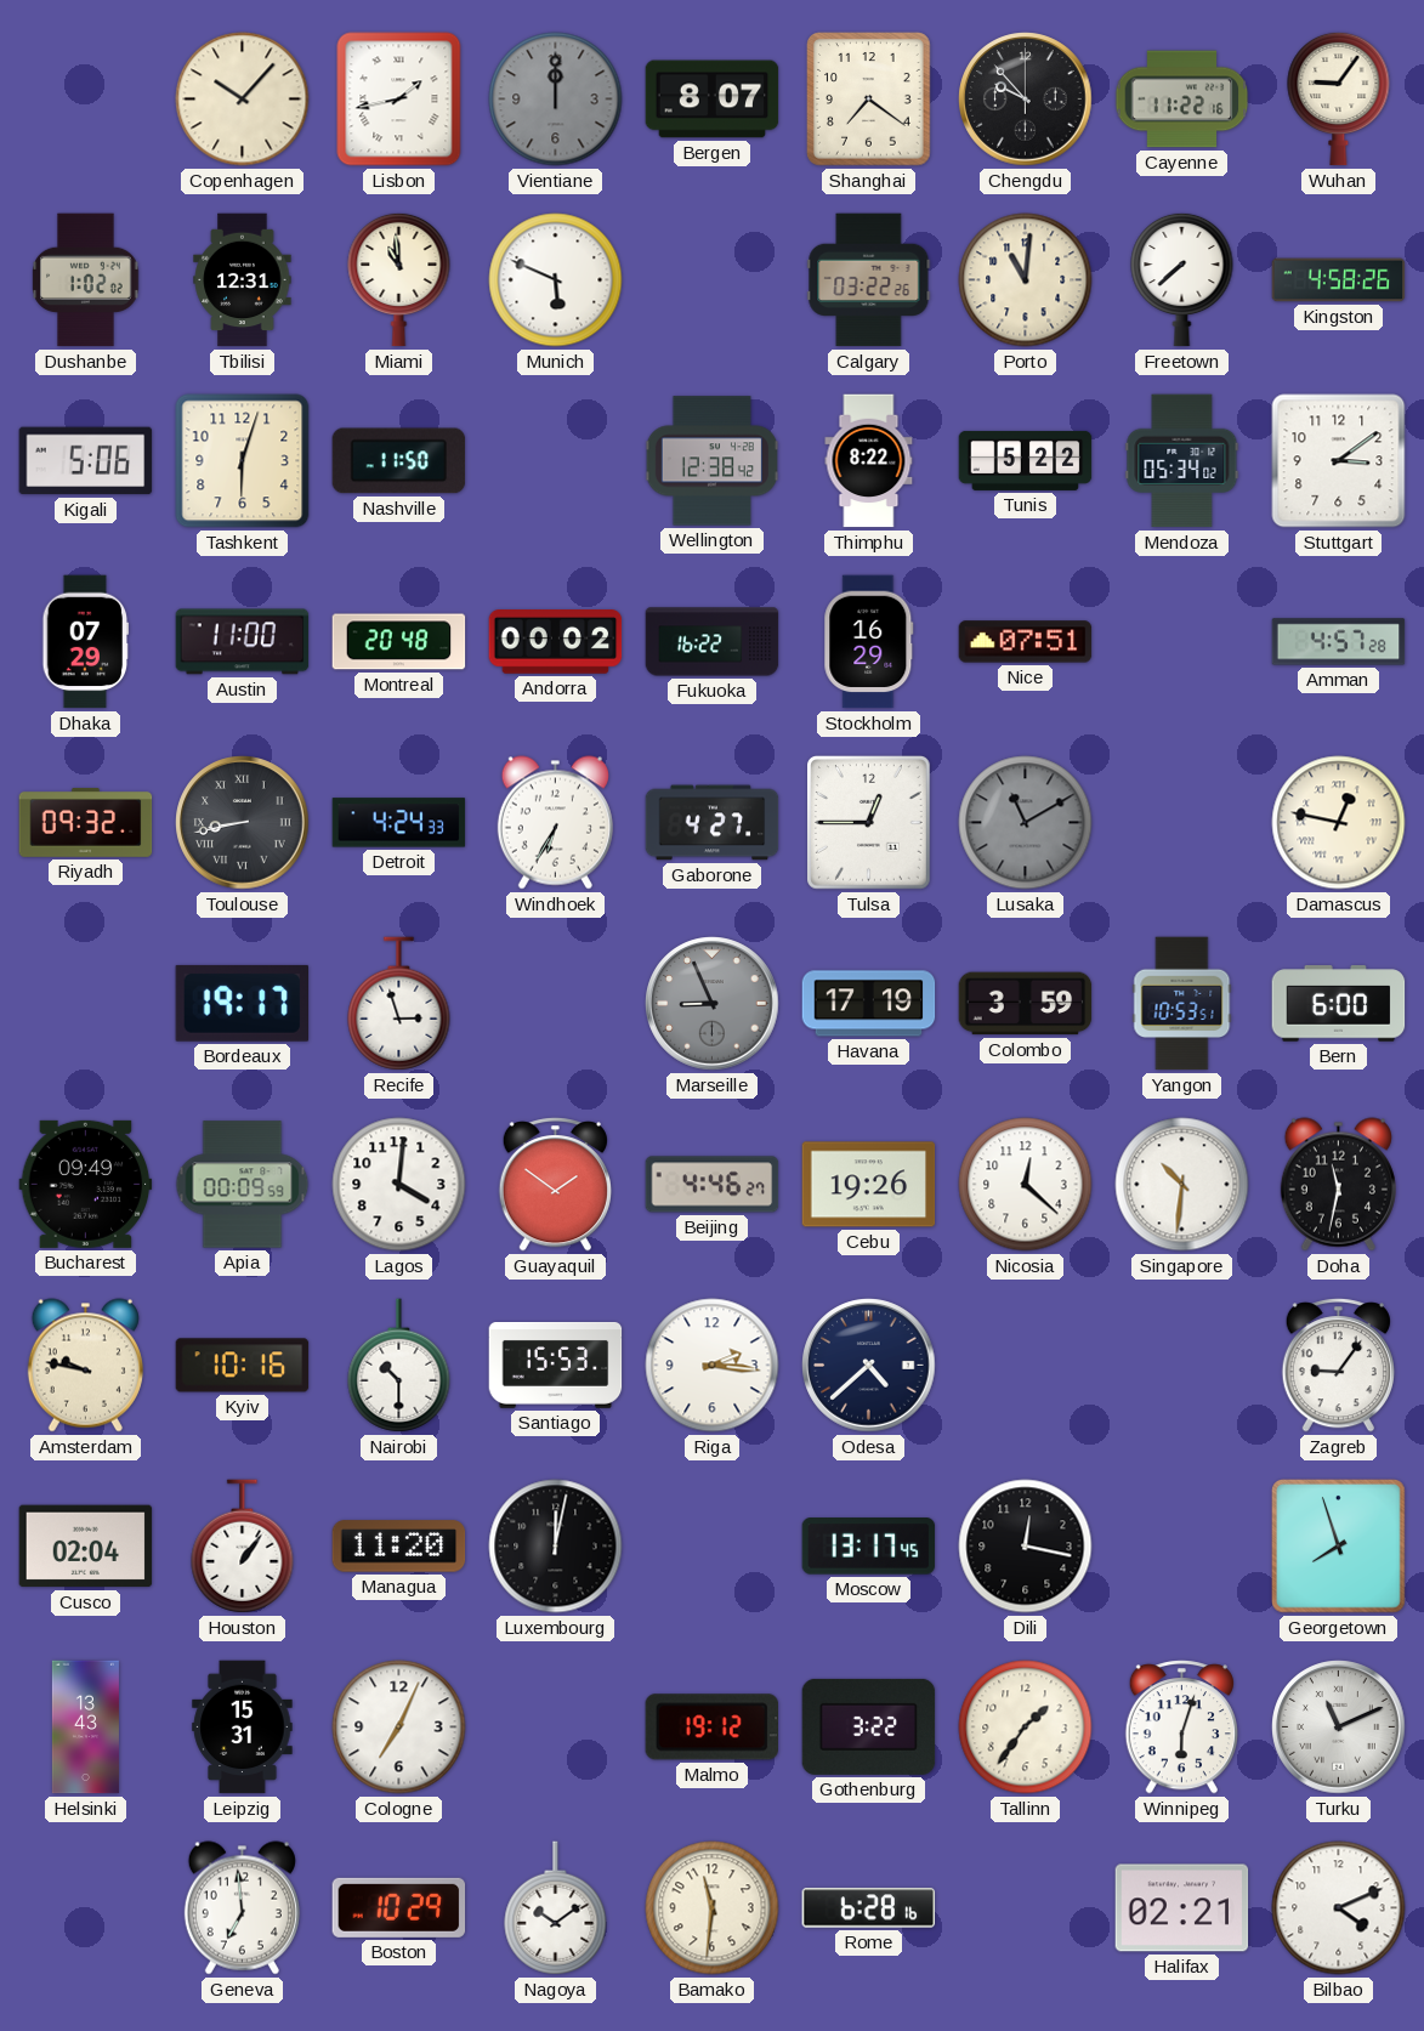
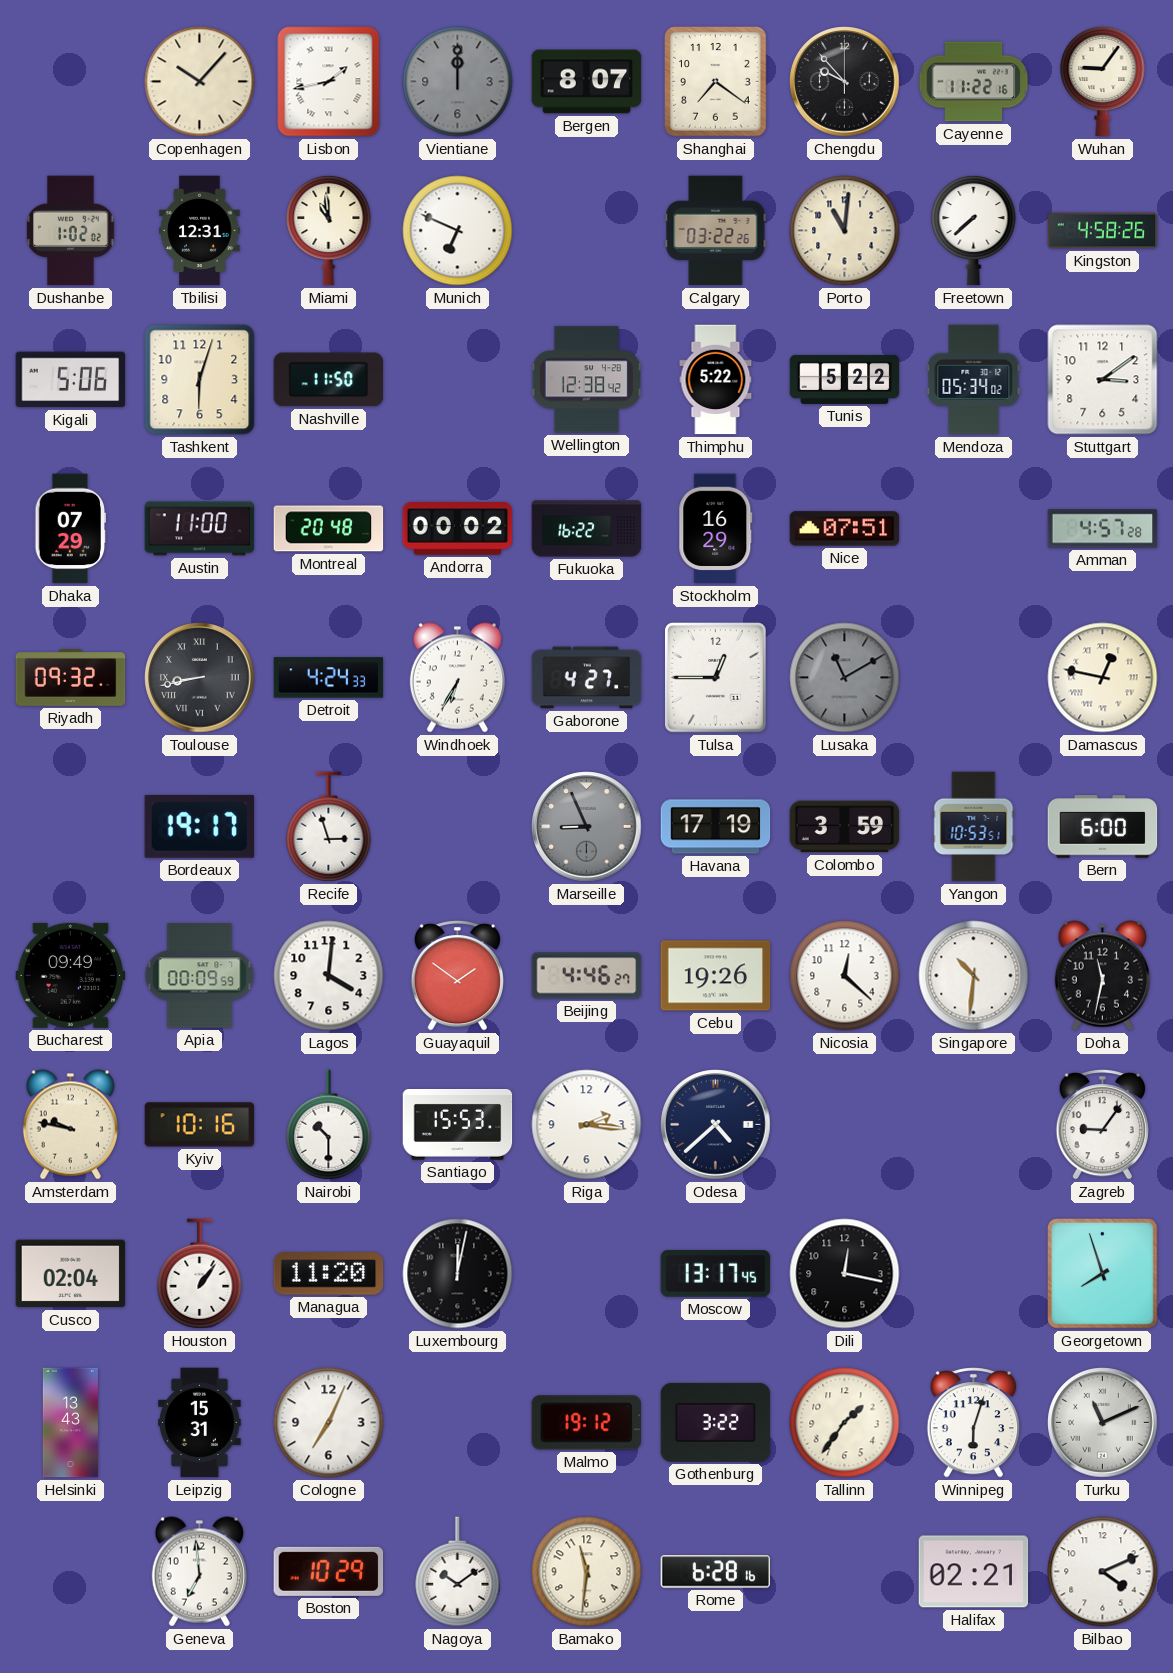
Munich: 5:49 -> 6:49
Thimphu: 8:22 -> 5:22
